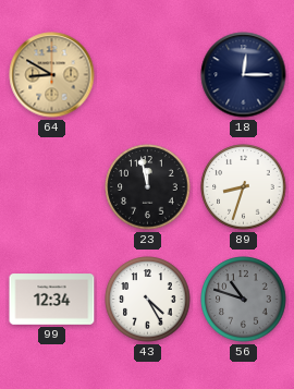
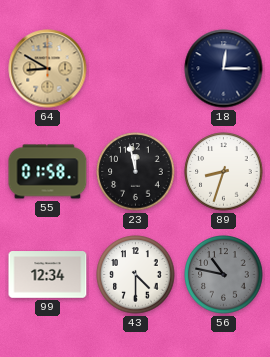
55: none -> 01:58
43: 4:25 -> 4:30
56: 10:48 -> 10:47
